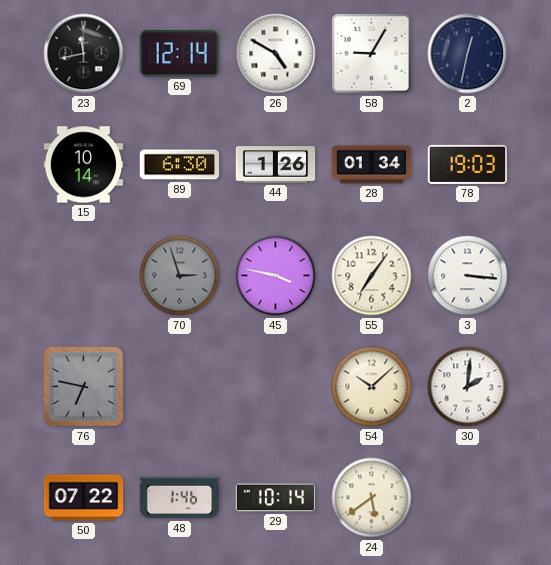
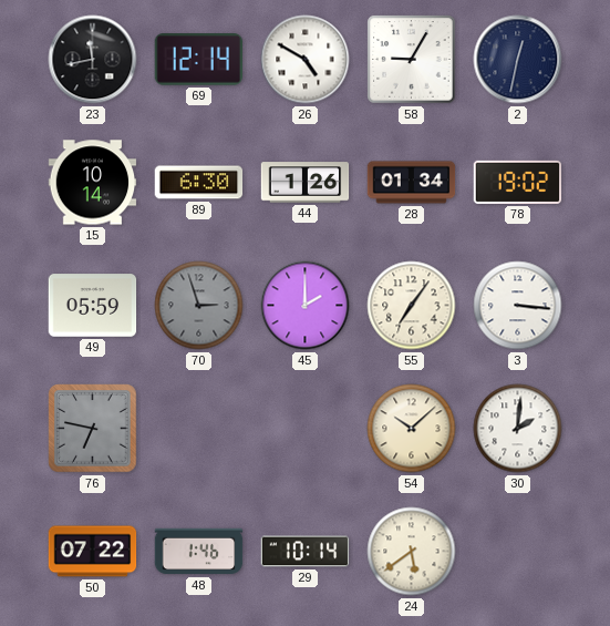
78: 19:03 -> 19:02
49: none -> 05:59
45: 3:47 -> 2:00
